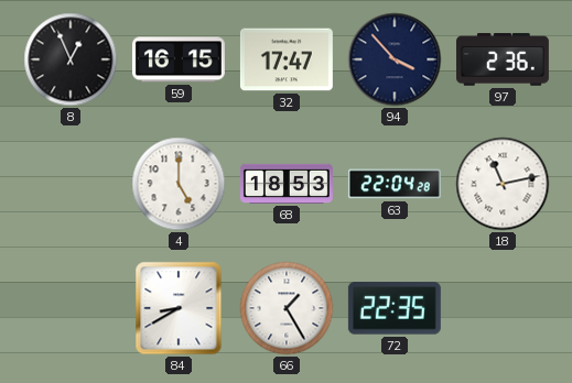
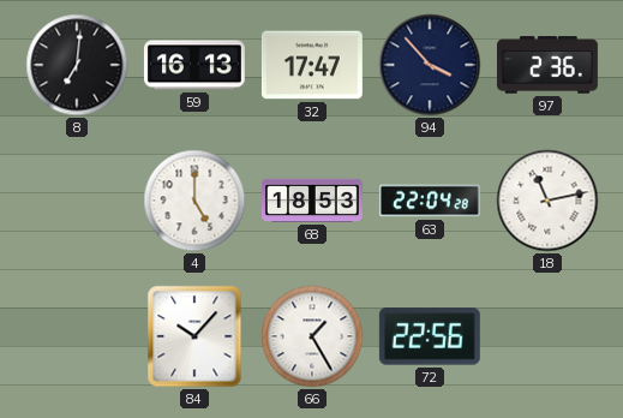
8: 12:56 -> 7:01
59: 16:15 -> 16:13
84: 8:40 -> 10:07
72: 22:35 -> 22:56
